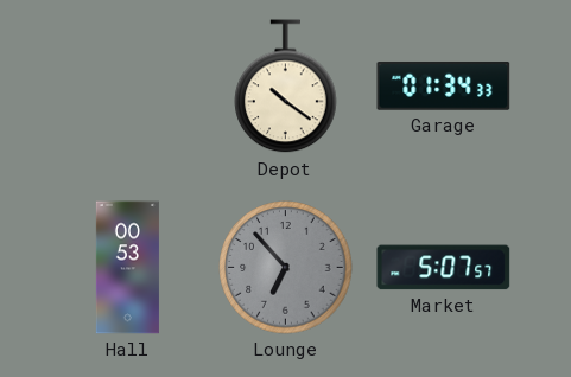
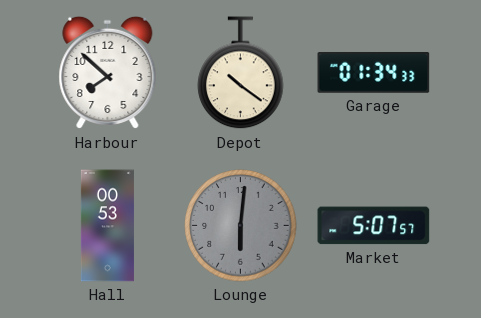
Harbour: none -> 7:52
Lounge: 6:53 -> 6:01
